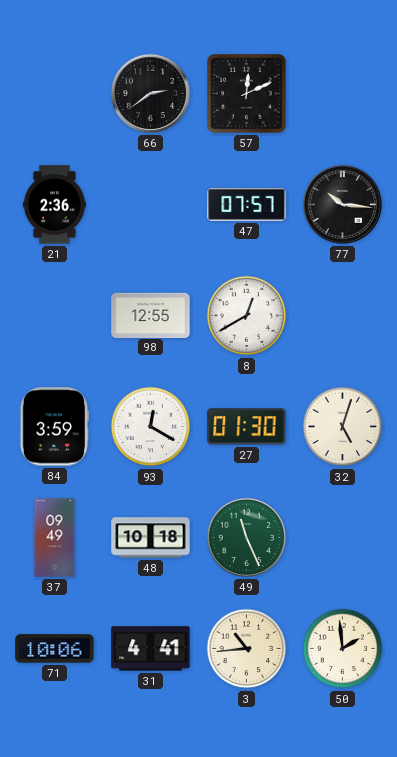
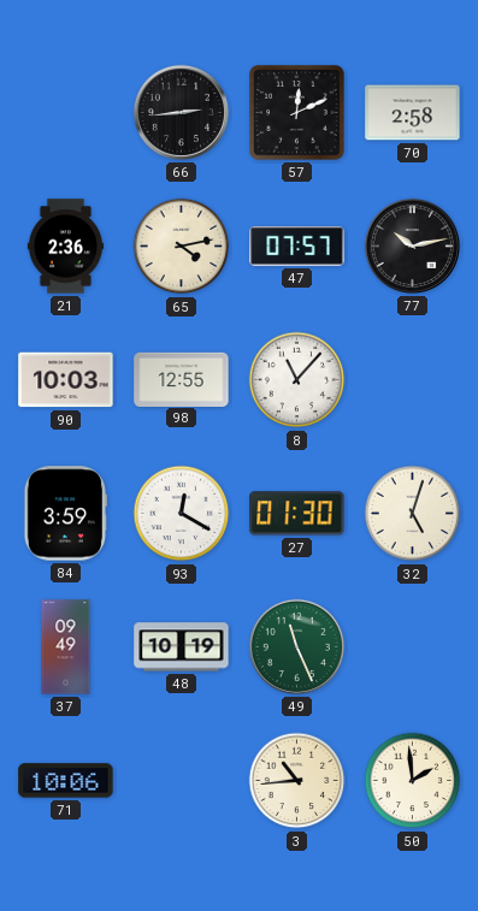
66: 2:39 -> 2:44
70: none -> 2:58
65: none -> 4:13
77: 10:16 -> 10:13
90: none -> 10:03
8: 12:40 -> 11:07
48: 10:18 -> 10:19
31: 4:41 -> none
